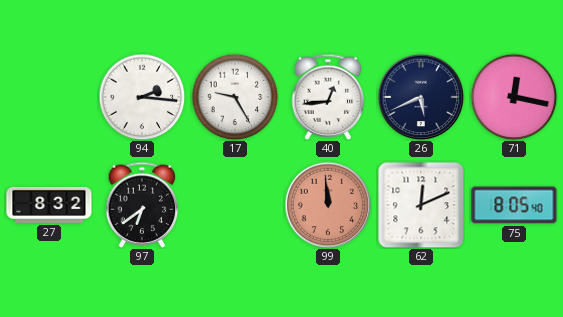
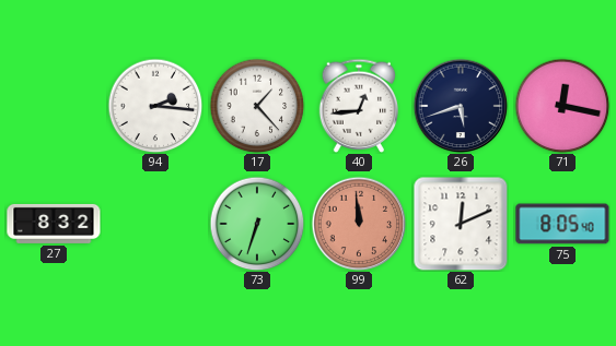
17: 9:25 -> 1:23
26: 5:41 -> 5:42
97: 6:39 -> none
73: none -> 6:33
